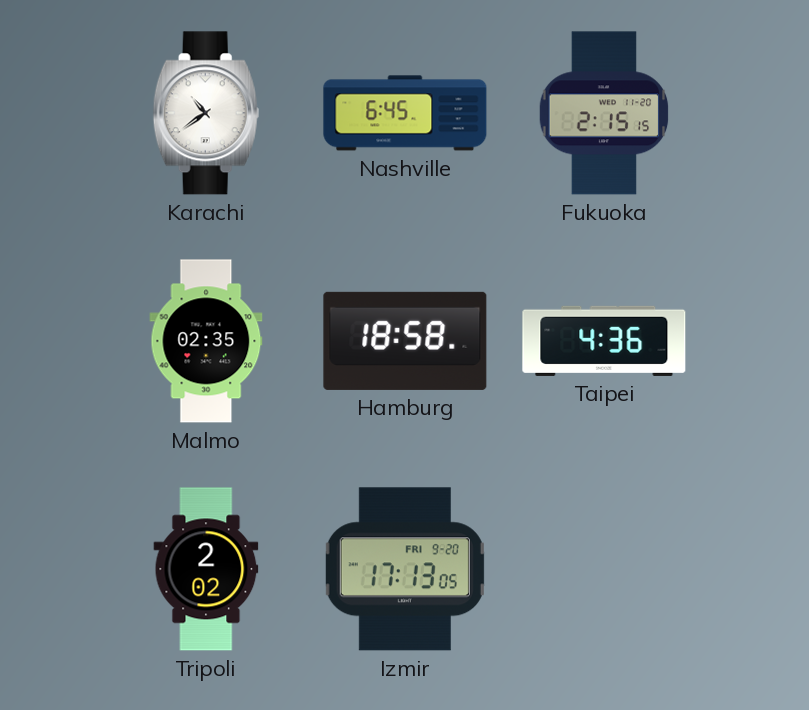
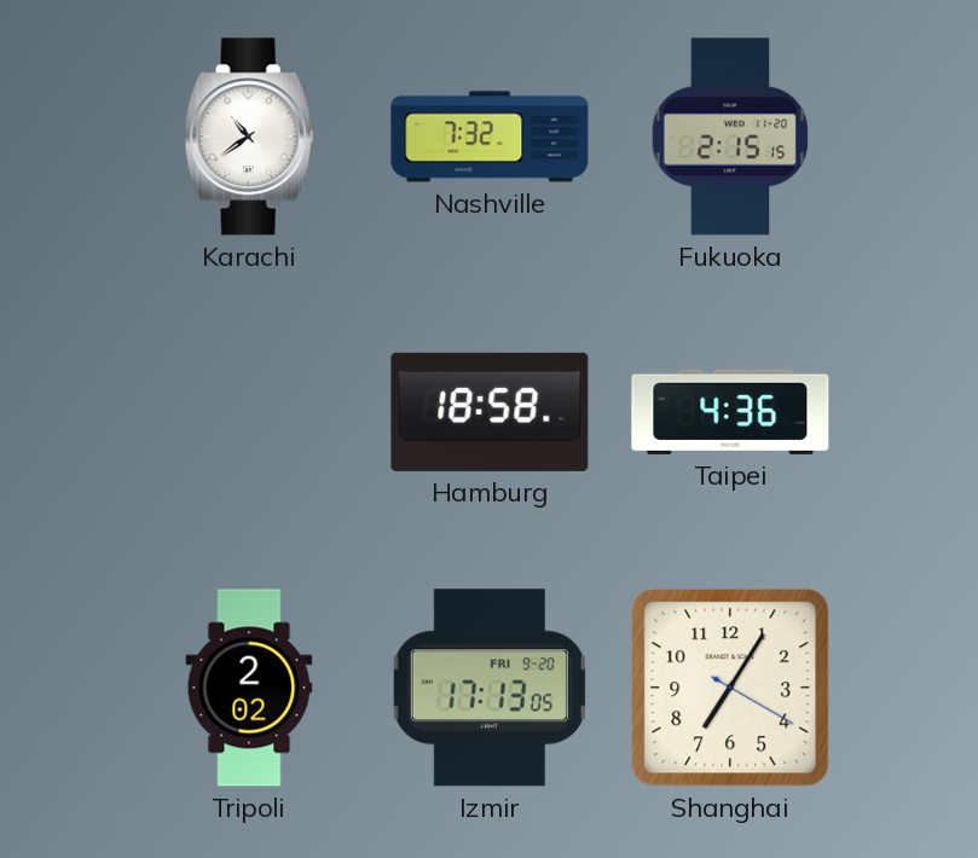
Nashville: 6:45 -> 7:32
Malmo: 02:35 -> none
Shanghai: none -> 7:05
